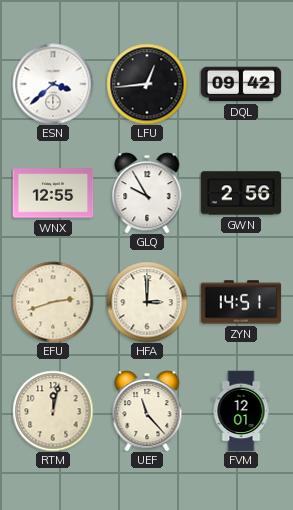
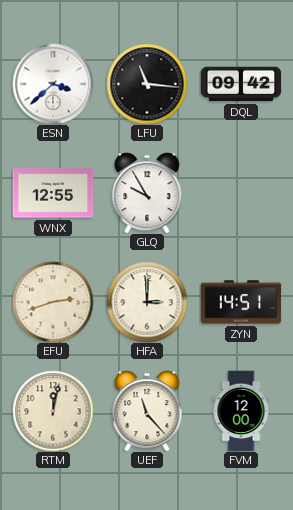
LFU: 12:44 -> 11:16
GWN: 2:56 -> none
FVM: 12:01 -> 12:00
